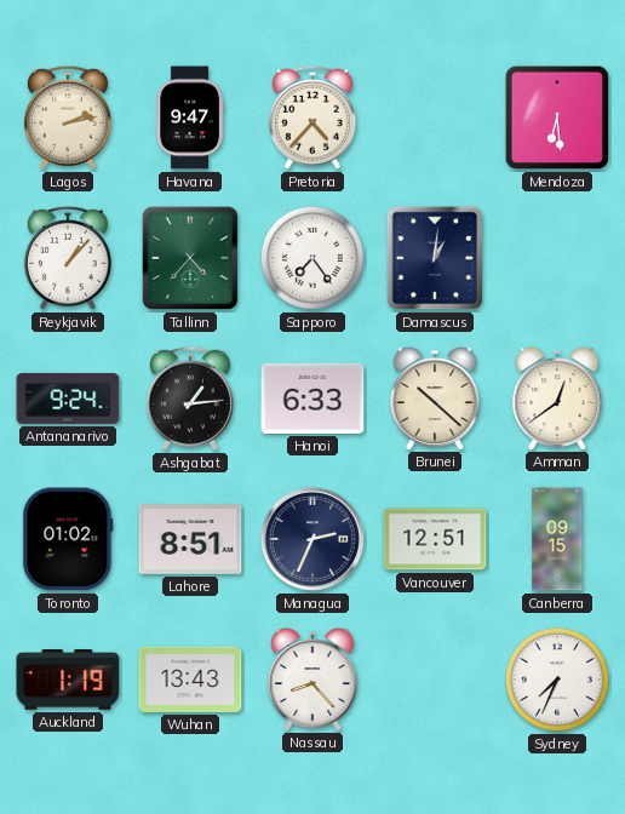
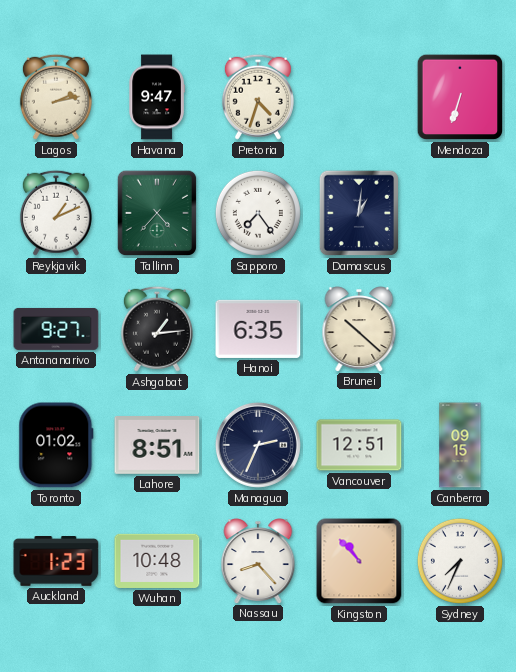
Pretoria: 4:37 -> 4:33
Mendoza: 6:29 -> 6:33
Reykjavik: 1:07 -> 1:11
Antananarivo: 9:24 -> 9:27
Hanoi: 6:33 -> 6:35
Amman: 12:39 -> none
Auckland: 1:19 -> 1:23
Wuhan: 13:43 -> 10:48
Kingston: none -> 10:53
